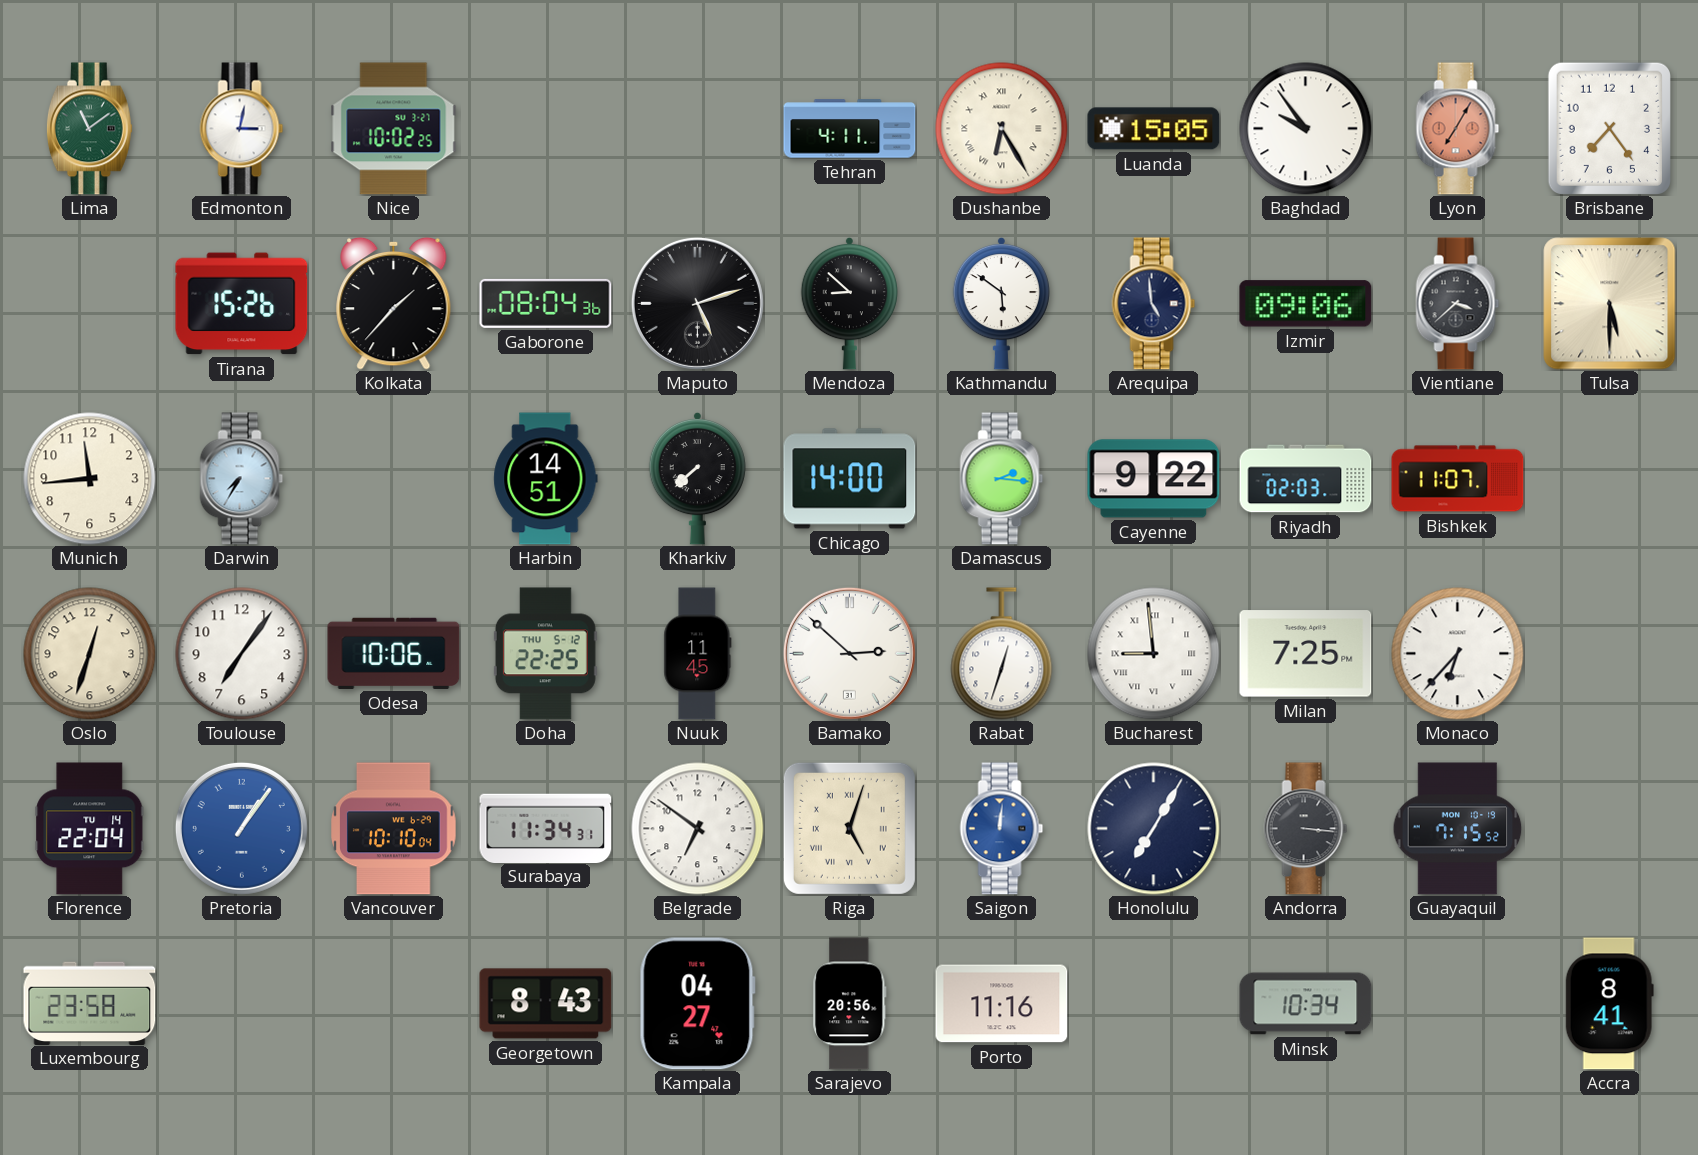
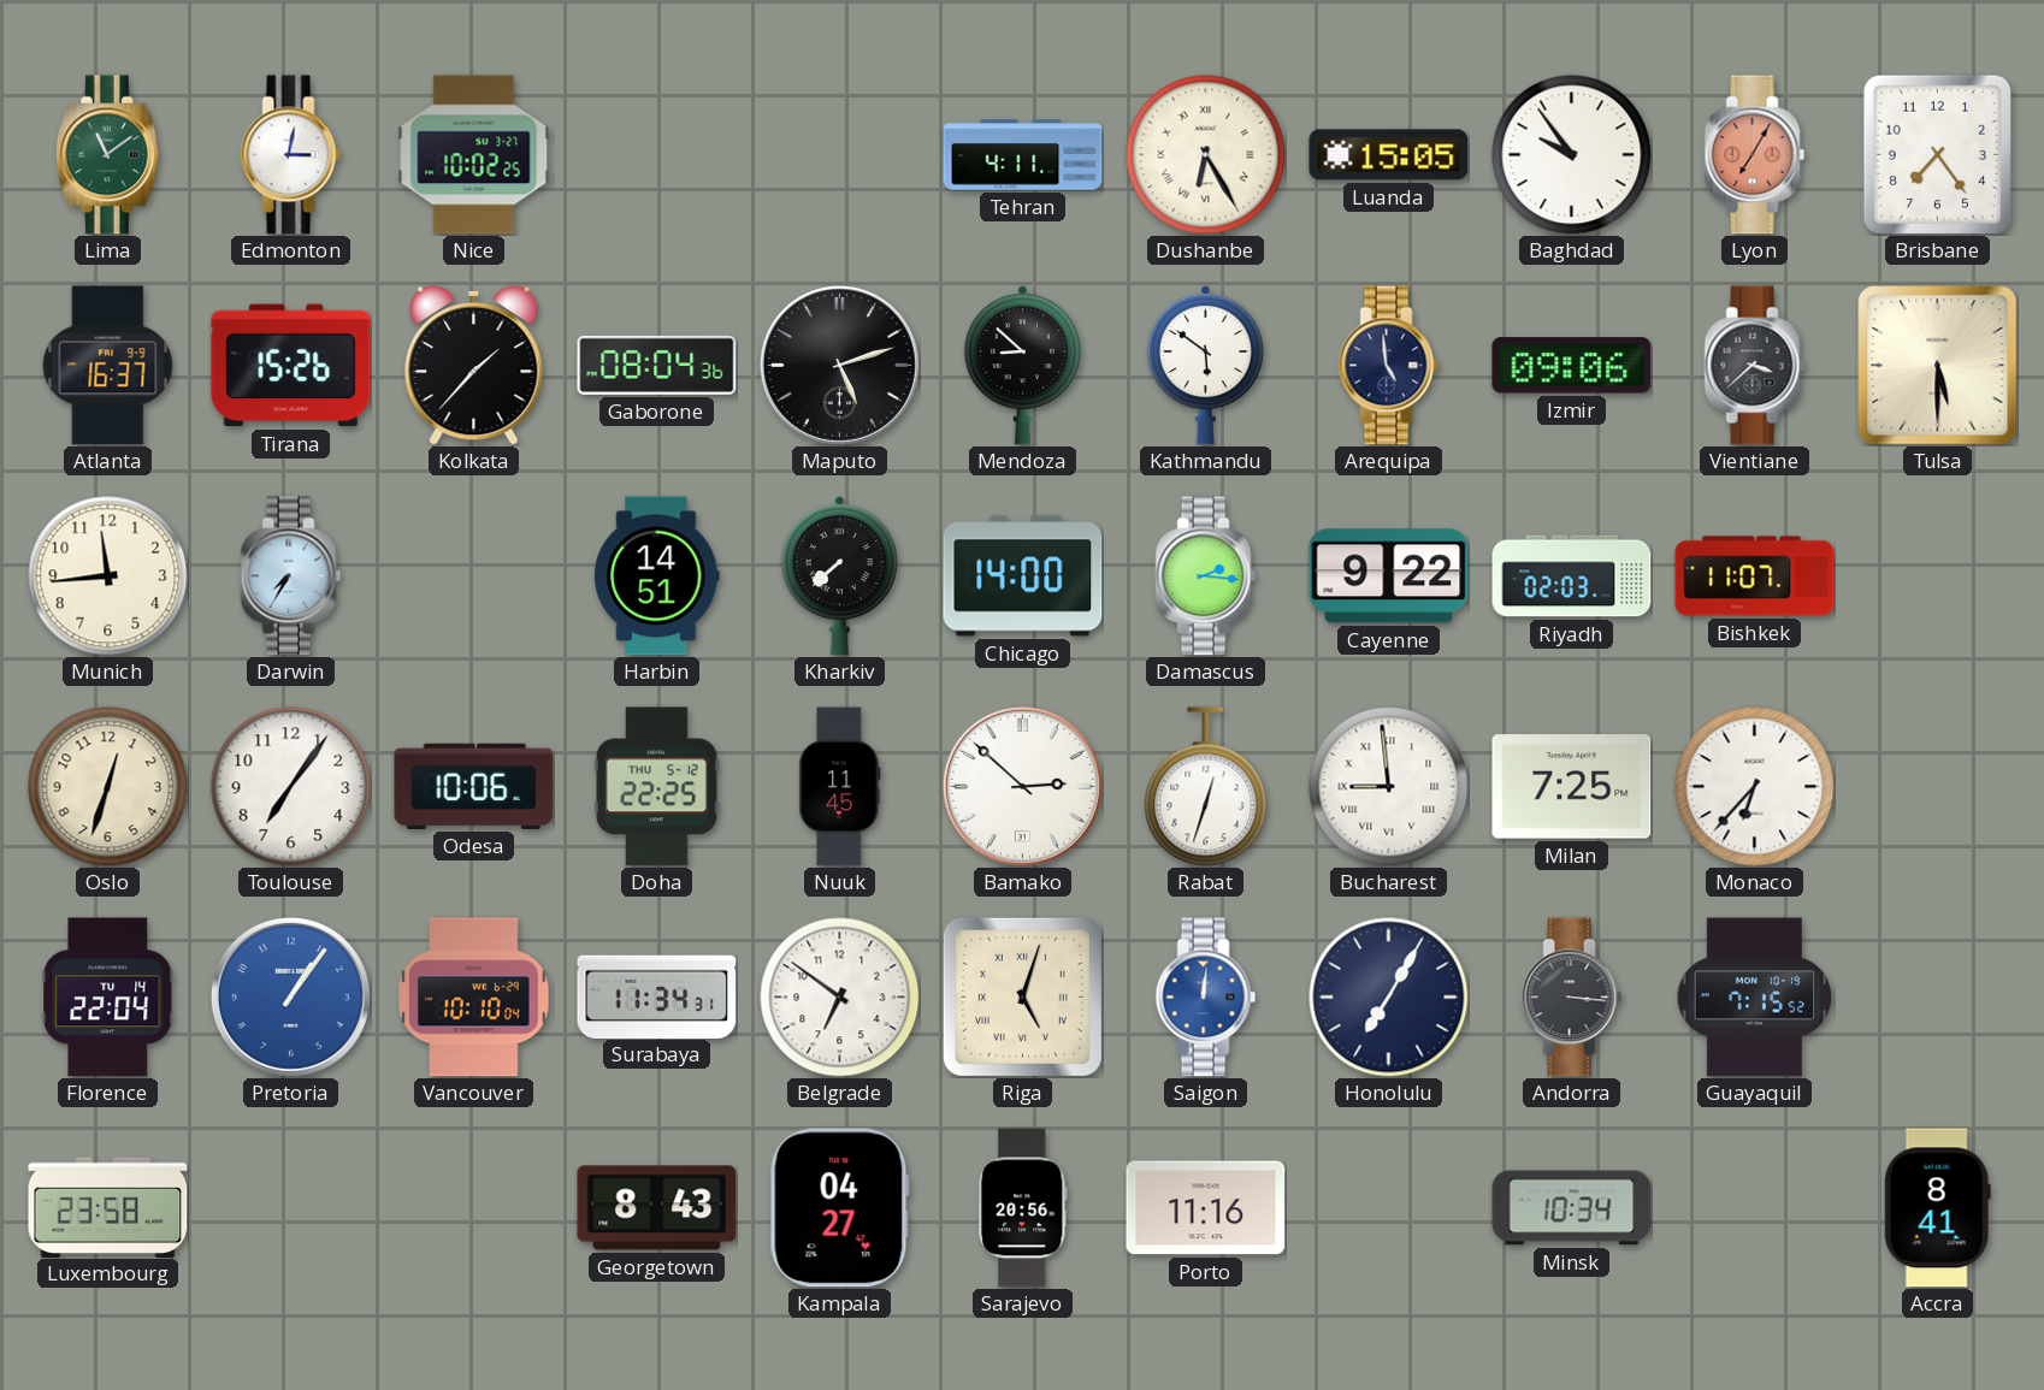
Atlanta: none -> 16:37
